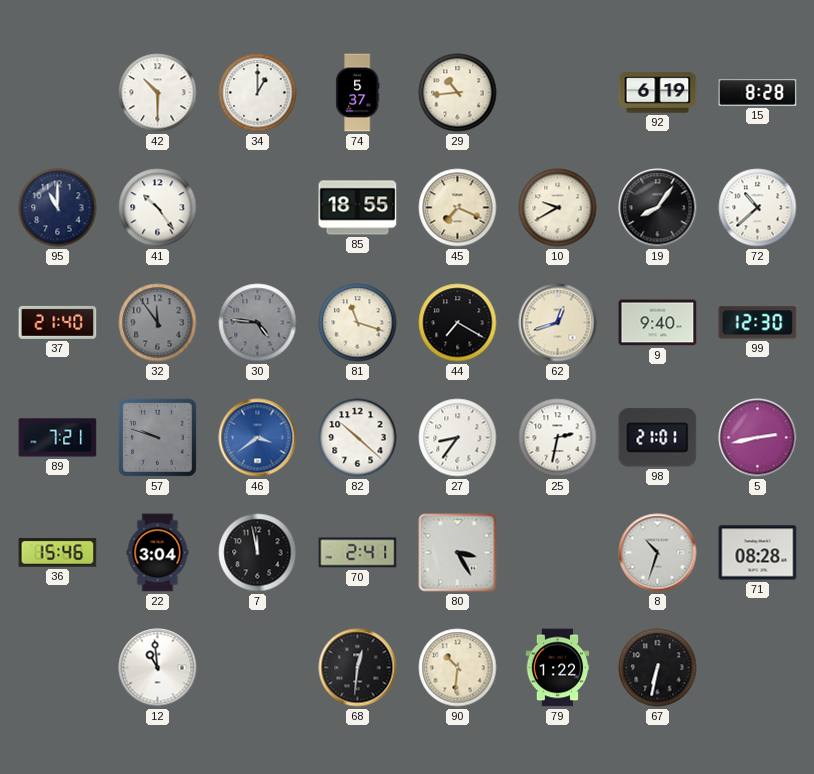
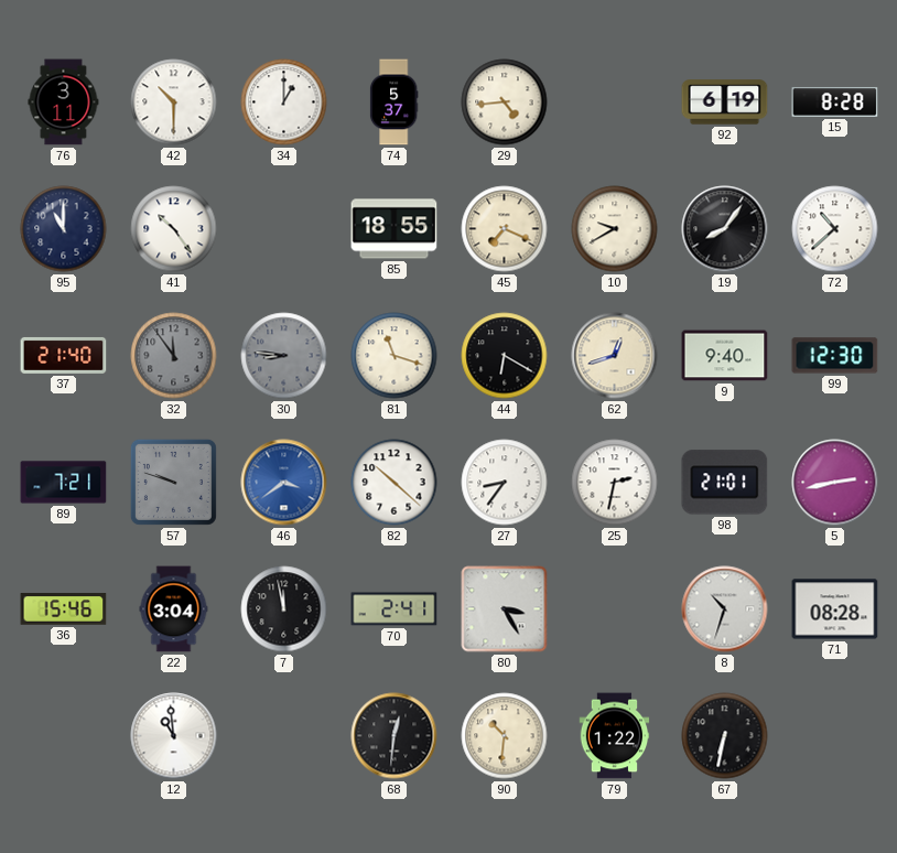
76: none -> 3:11
29: 10:44 -> 4:44
30: 4:46 -> 8:46
44: 7:20 -> 6:20
